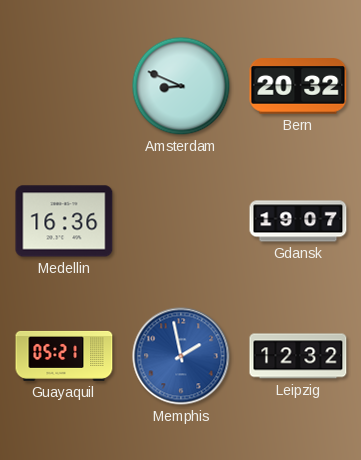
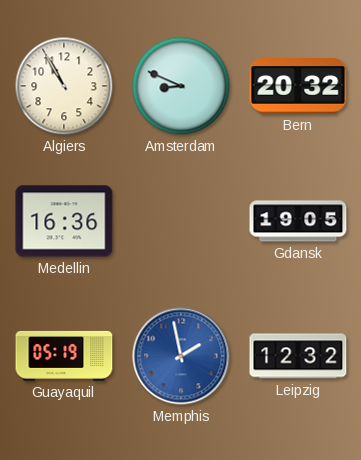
Algiers: none -> 10:55
Gdansk: 19:07 -> 19:05
Guayaquil: 05:21 -> 05:19
